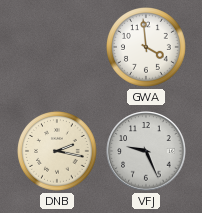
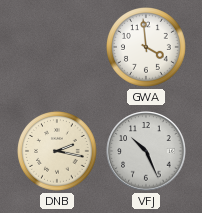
VFJ: 9:26 -> 10:26
